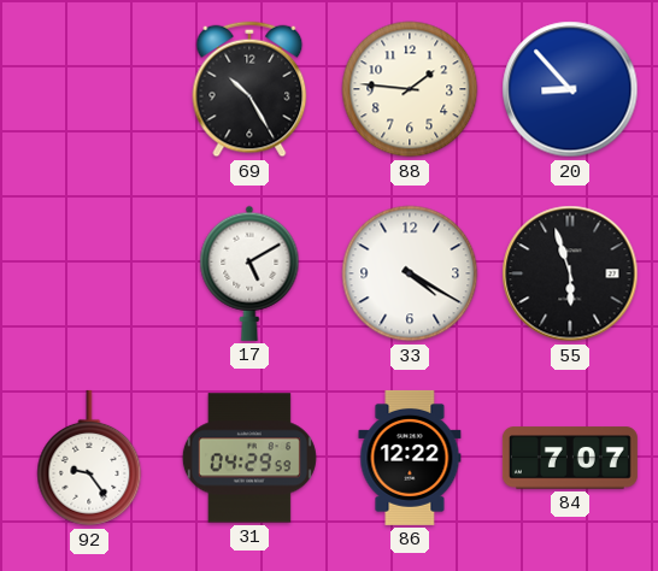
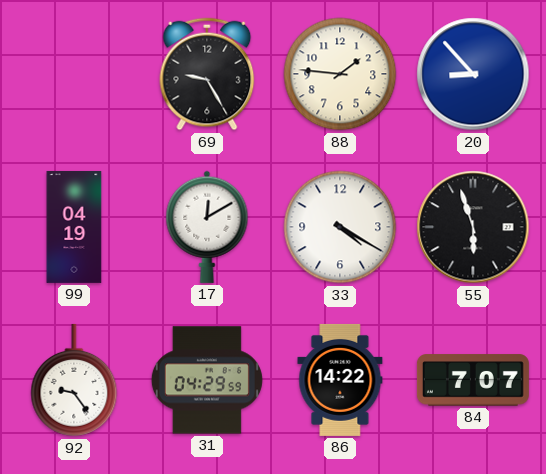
69: 10:25 -> 9:25
99: none -> 04:19
17: 5:10 -> 12:10
86: 12:22 -> 14:22
